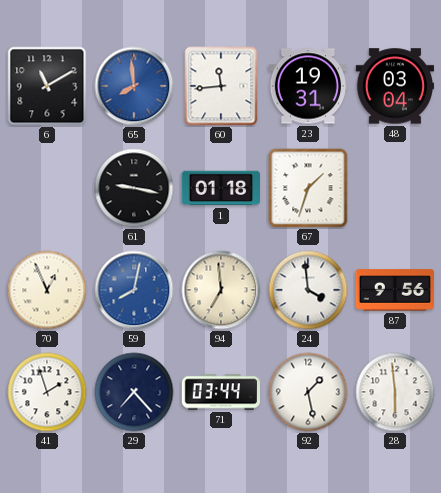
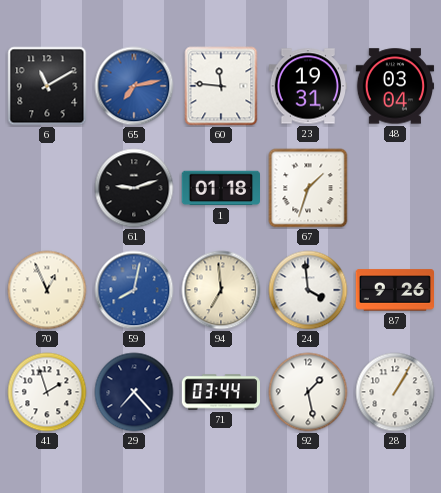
65: 7:59 -> 7:13
60: 11:44 -> 11:46
61: 9:17 -> 9:12
87: 9:56 -> 9:26
28: 5:59 -> 1:05
